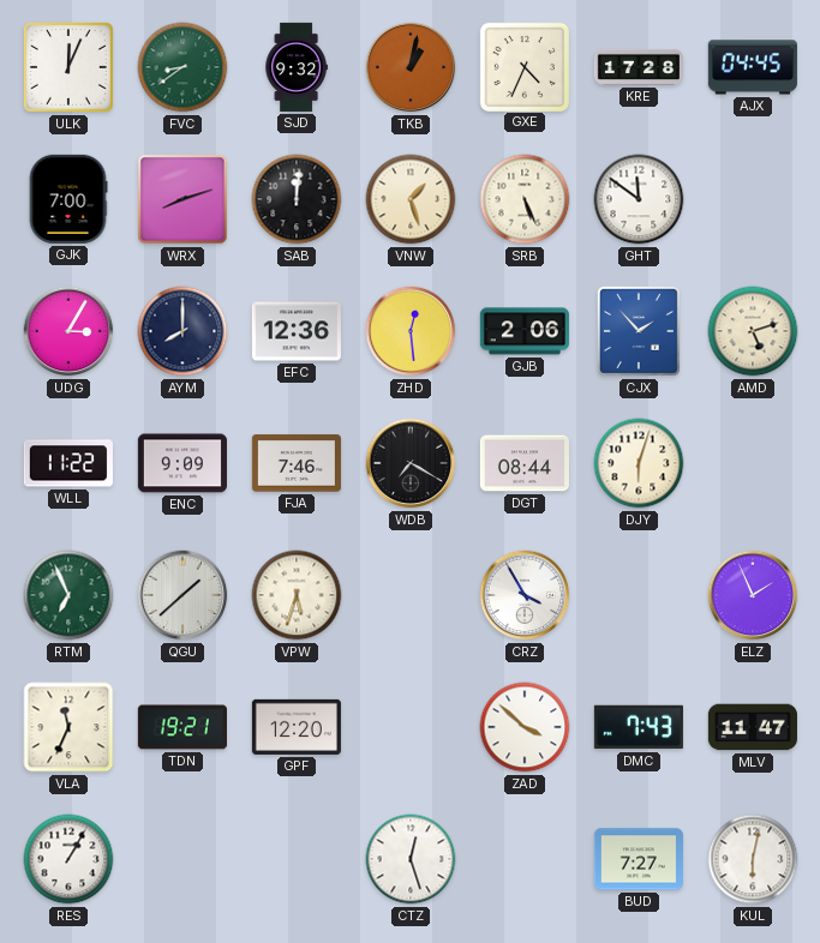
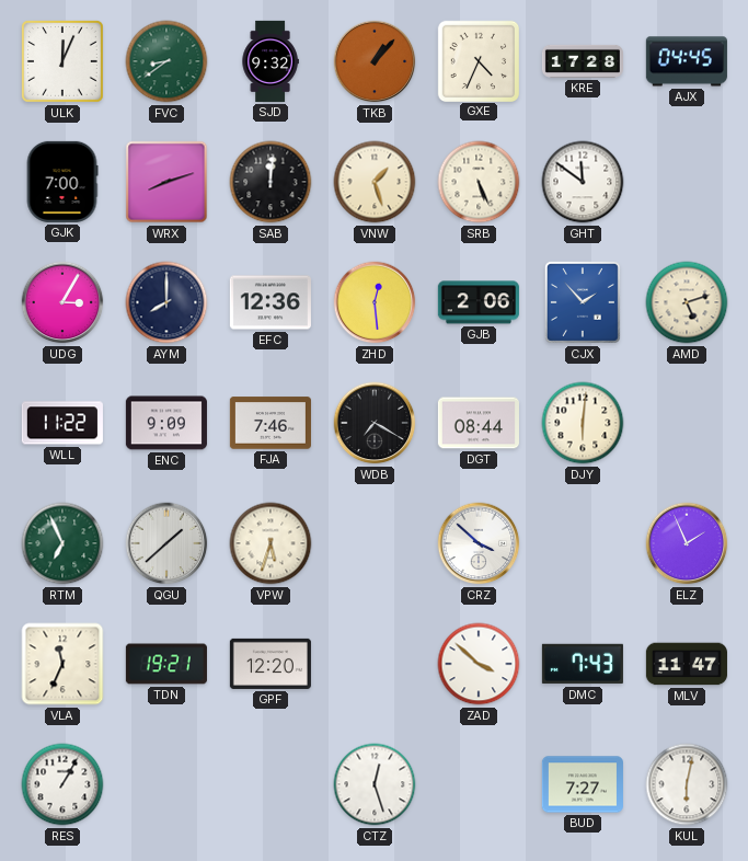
TKB: 1:02 -> 1:07
DJY: 6:03 -> 6:01
CRZ: 3:55 -> 3:52
